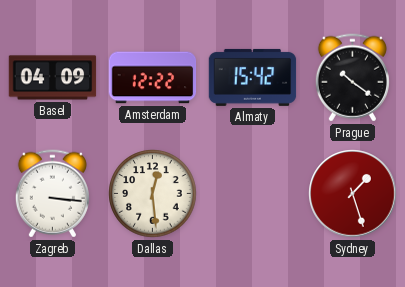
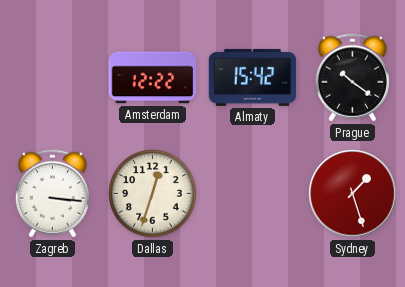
Basel: 04:09 -> none
Dallas: 12:29 -> 12:33
